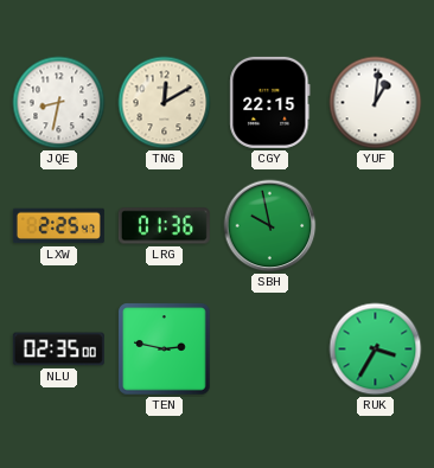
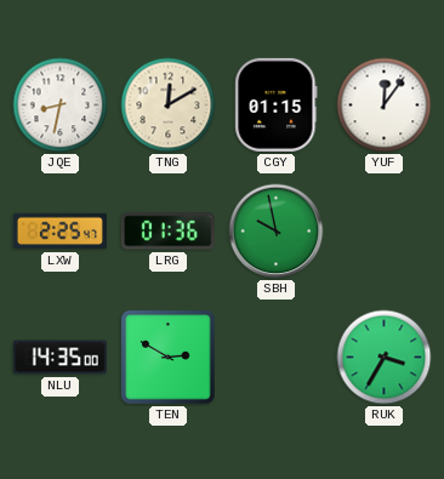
CGY: 22:15 -> 01:15
YUF: 1:01 -> 12:06
NLU: 02:35 -> 14:35
TEN: 2:47 -> 2:50
